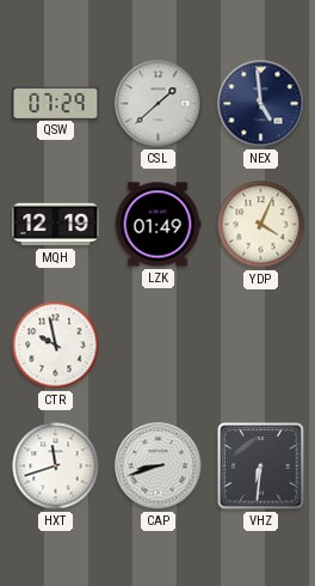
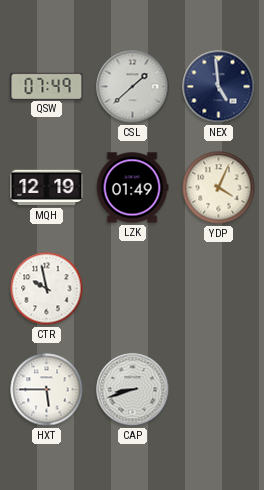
QSW: 07:29 -> 07:49
HXT: 11:42 -> 5:45
VHZ: 6:31 -> none
